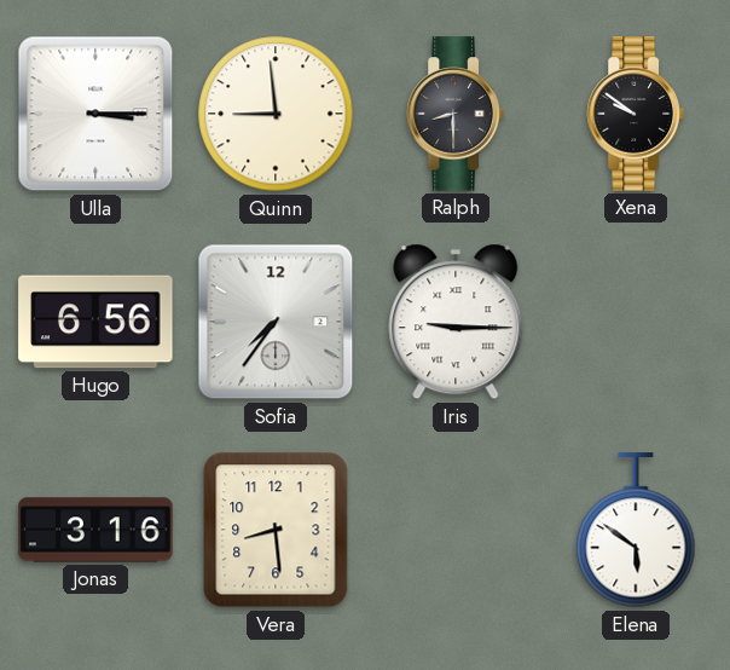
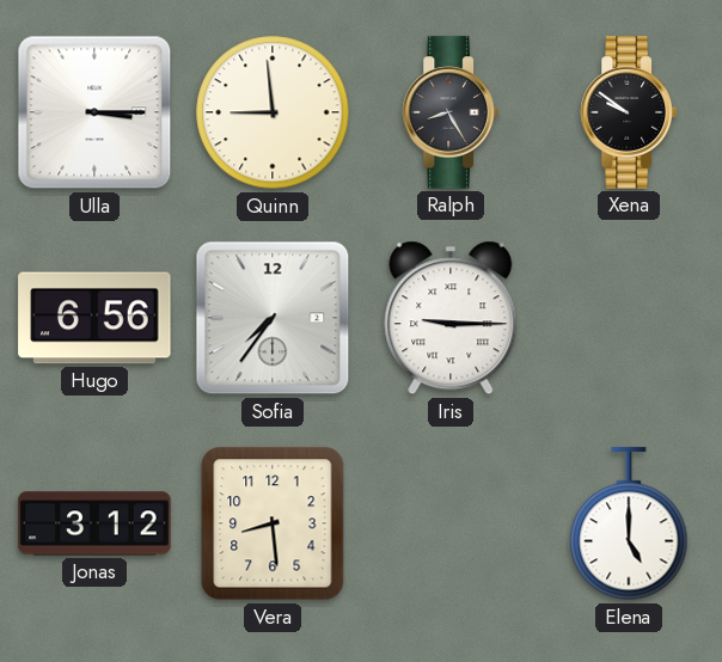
Ralph: 8:30 -> 8:25
Jonas: 3:16 -> 3:12
Elena: 5:51 -> 5:00
